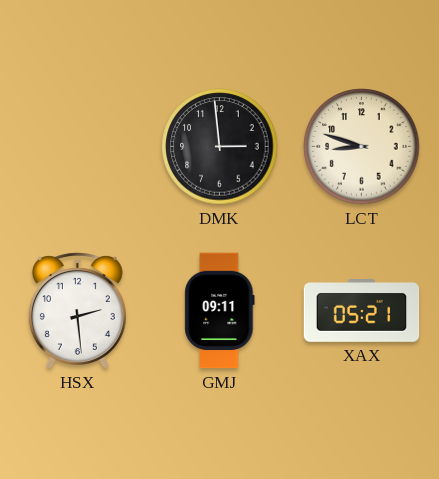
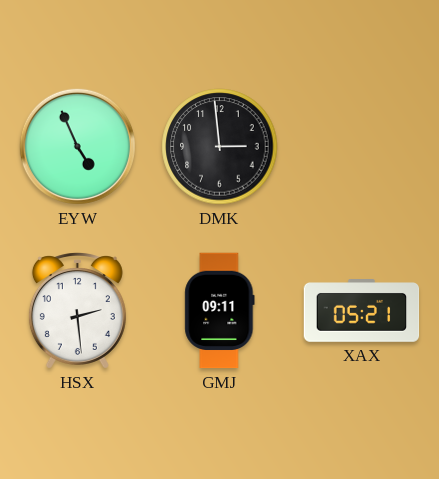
EYW: none -> 4:56
LCT: 8:48 -> none
